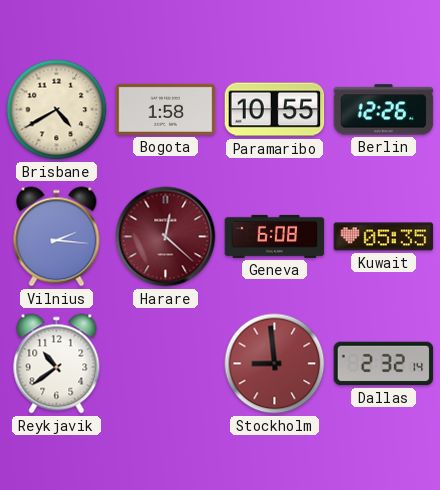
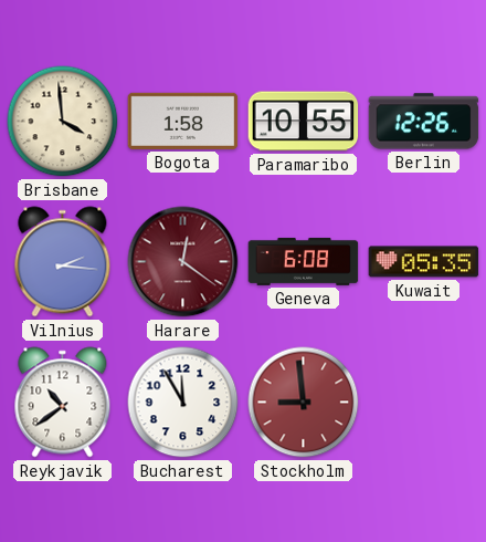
Brisbane: 4:40 -> 3:59
Harare: 12:22 -> 12:21
Bucharest: none -> 11:55
Dallas: 2:32 -> none
